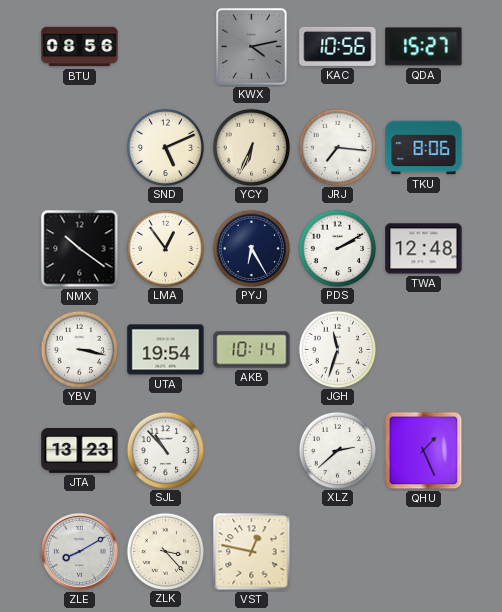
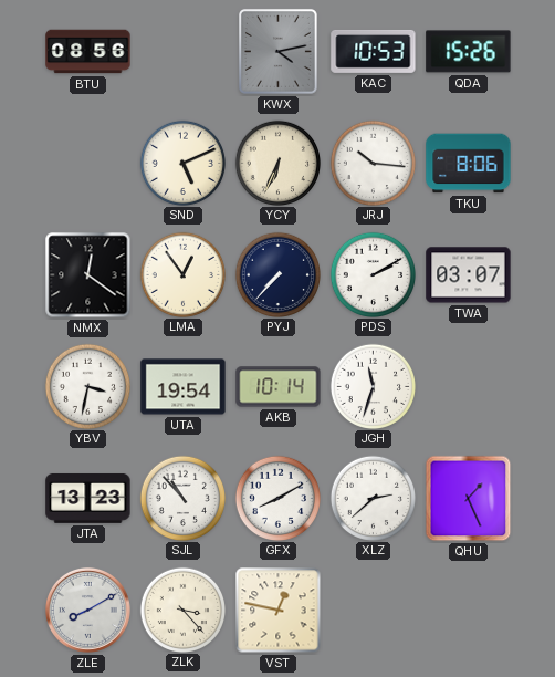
KAC: 10:56 -> 10:53
QDA: 15:27 -> 15:26
JRJ: 7:16 -> 10:16
NMX: 10:21 -> 12:21
PYJ: 6:25 -> 7:37
TWA: 12:48 -> 03:07
YBV: 3:17 -> 3:32
GFX: none -> 8:10
